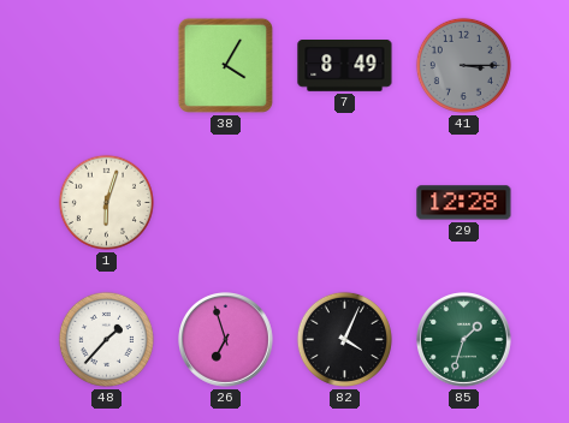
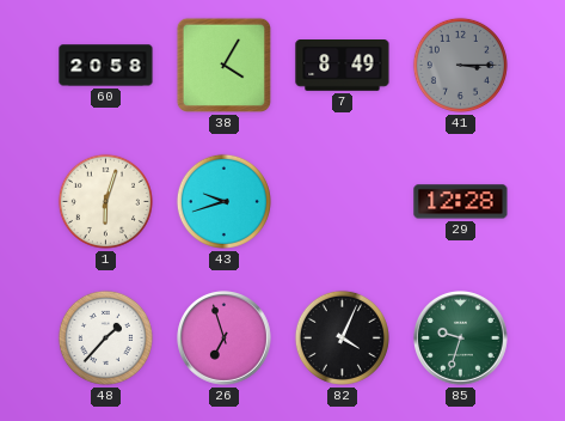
60: none -> 20:58
43: none -> 9:42
85: 1:33 -> 9:33
